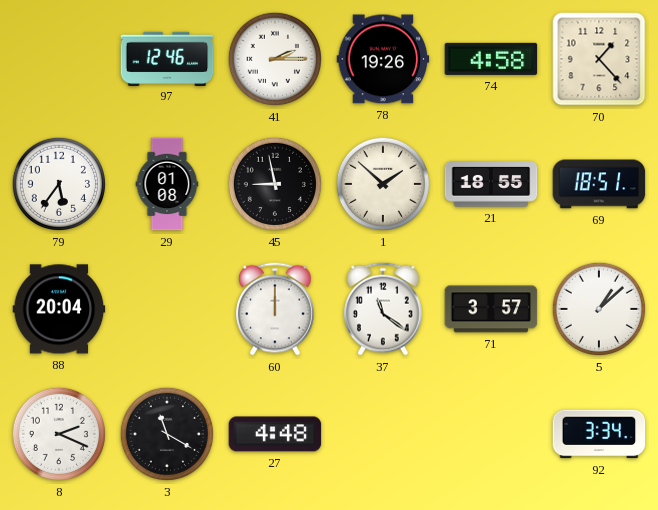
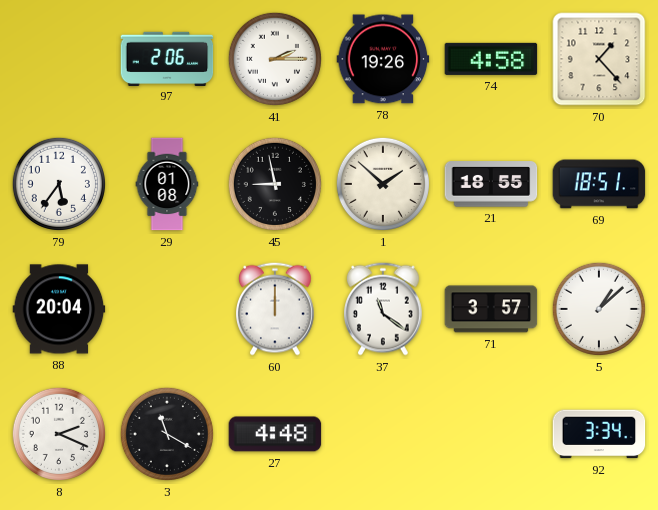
97: 12:46 -> 2:06
